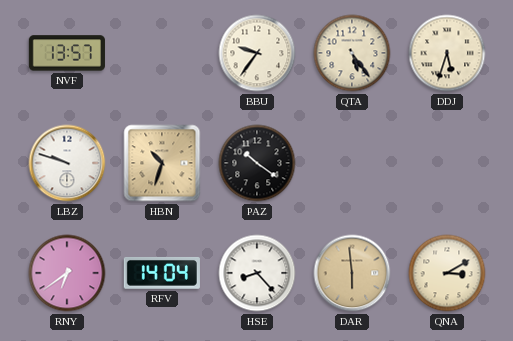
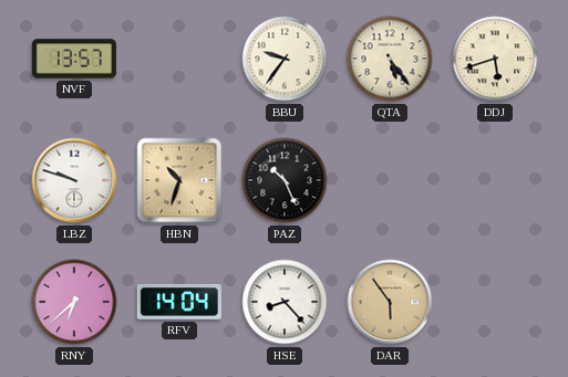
DDJ: 5:33 -> 5:42
PAZ: 10:21 -> 10:26
RNY: 6:39 -> 6:38
DAR: 5:59 -> 5:54
QNA: 3:10 -> none
